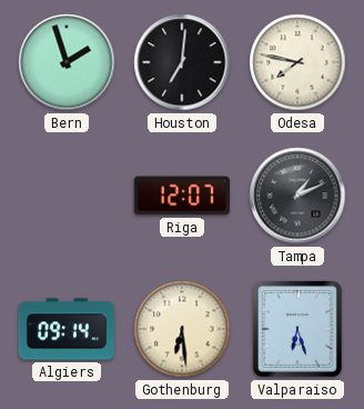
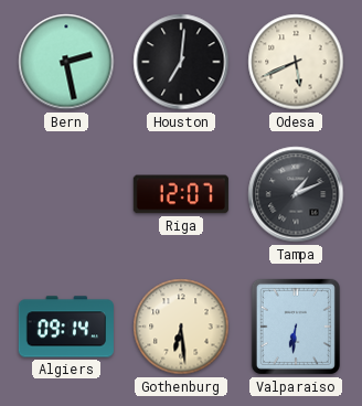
Bern: 1:57 -> 2:28
Odesa: 7:47 -> 5:41
Valparaiso: 6:27 -> 6:31
